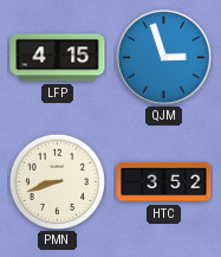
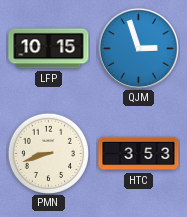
LFP: 4:15 -> 10:15
HTC: 3:52 -> 3:53
